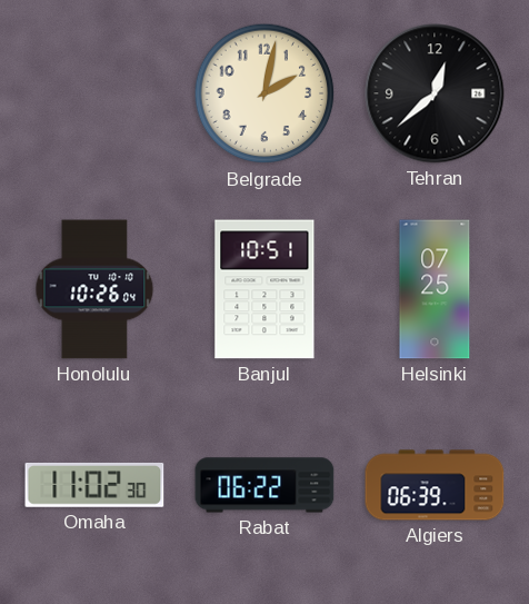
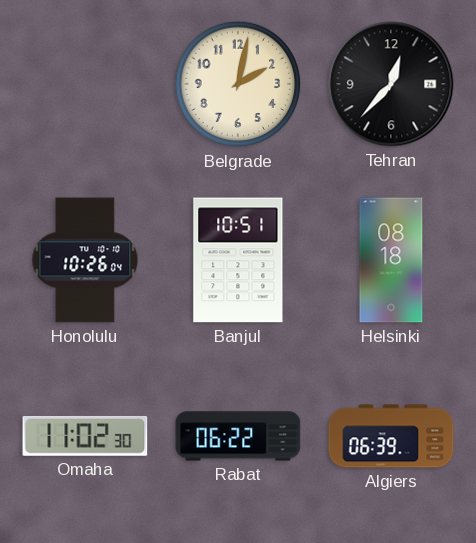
Tehran: 12:38 -> 12:37
Helsinki: 07:25 -> 08:18
